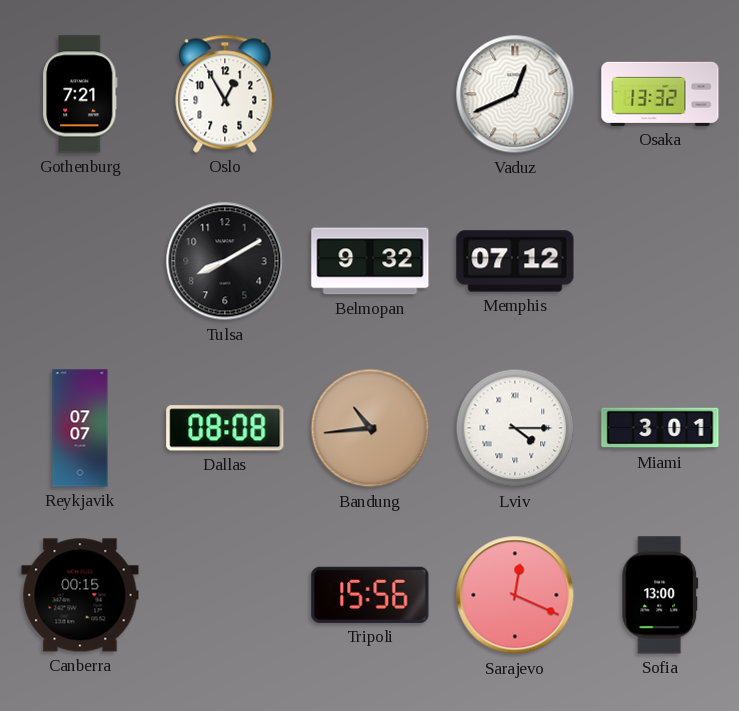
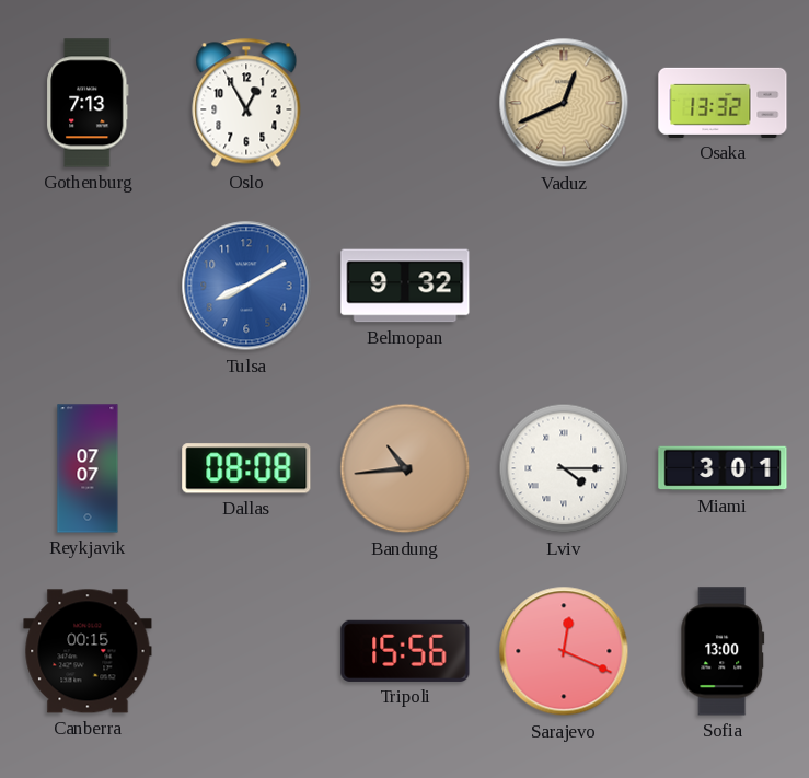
Gothenburg: 7:21 -> 7:13
Vaduz dial: white -> champagne
Tulsa dial: black -> blue
Memphis: 07:12 -> none
